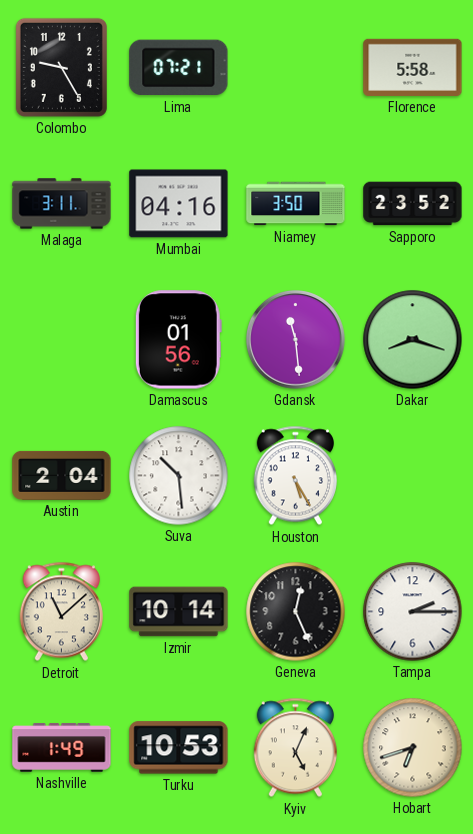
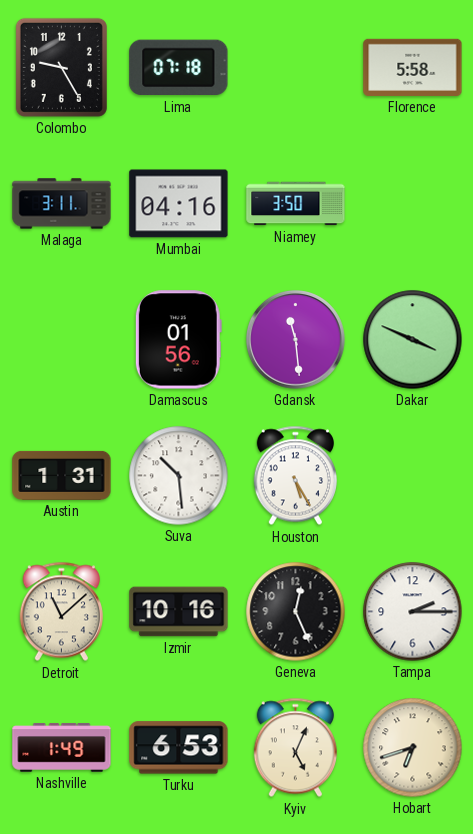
Lima: 07:21 -> 07:18
Sapporo: 23:52 -> none
Dakar: 8:18 -> 3:49
Austin: 2:04 -> 1:31
Izmir: 10:14 -> 10:16
Turku: 10:53 -> 6:53
